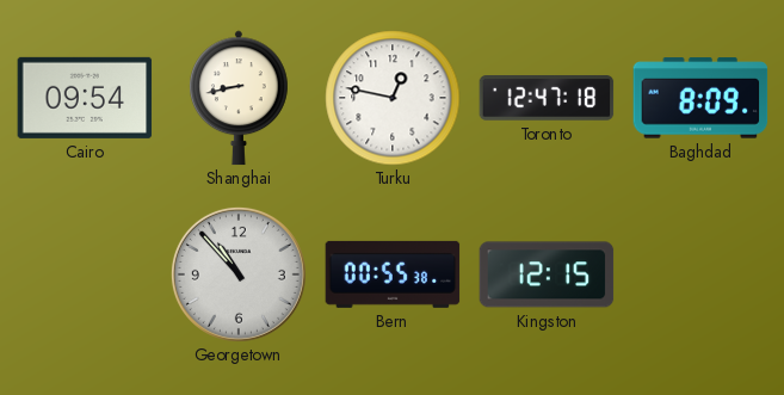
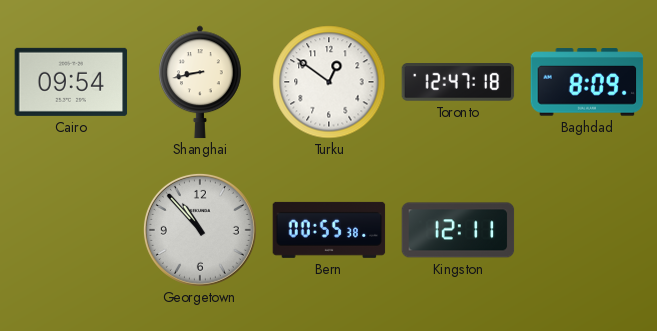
Turku: 12:47 -> 12:51
Kingston: 12:15 -> 12:11
